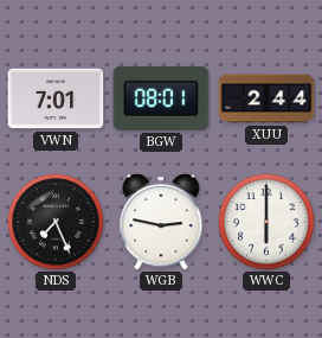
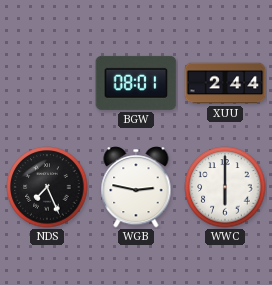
VWN: 7:01 -> none
